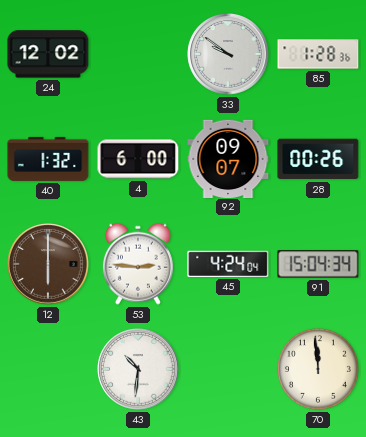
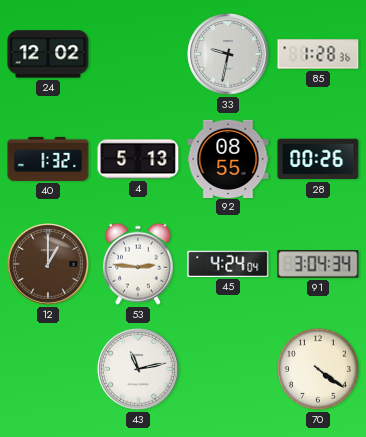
33: 9:51 -> 9:32
4: 6:00 -> 5:13
92: 09:07 -> 08:55
12: 6:00 -> 1:00
91: 15:04 -> 3:04
43: 10:31 -> 11:13
70: 11:59 -> 4:21
